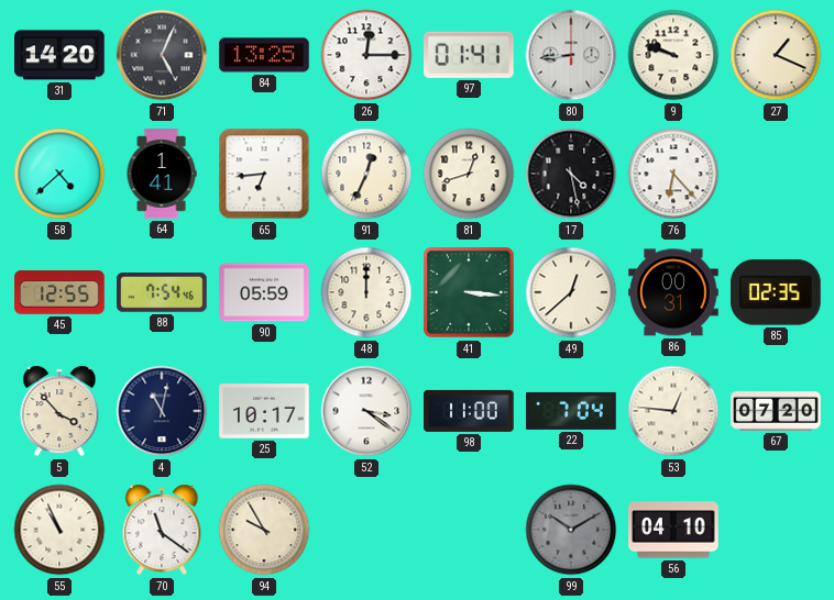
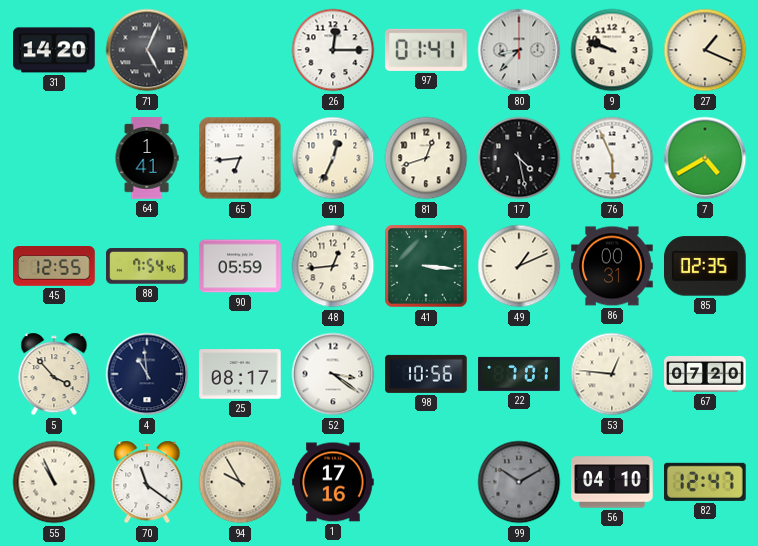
84: 13:25 -> none
80: 8:44 -> 8:37
58: 4:38 -> none
76: 6:23 -> 5:56
7: none -> 4:40
48: 12:00 -> 12:44
49: 12:38 -> 1:11
4: 11:02 -> 10:59
25: 10:17 -> 08:17
98: 11:00 -> 10:56
22: 7:04 -> 7:01
1: none -> 17:16
82: none -> 12:47
